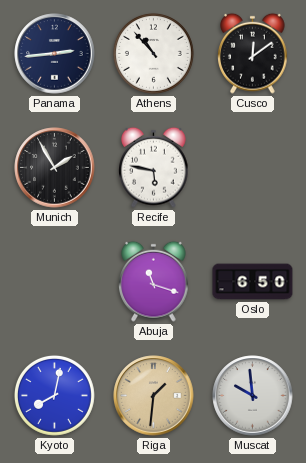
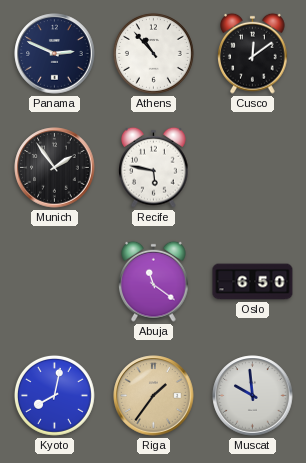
Panama: 2:44 -> 2:49
Munich: 1:55 -> 1:54
Abuja: 11:18 -> 11:21
Riga: 1:31 -> 1:36
